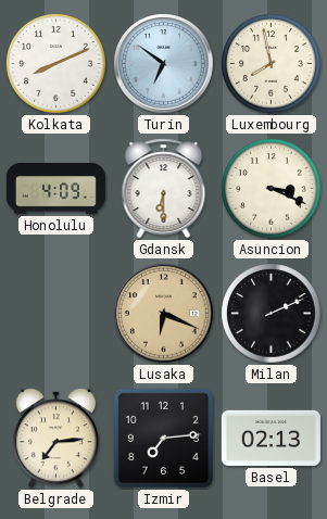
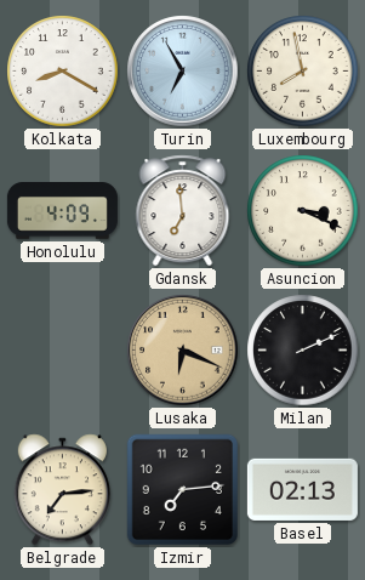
Kolkata: 8:11 -> 8:20
Turin: 6:51 -> 6:55
Gdansk: 6:30 -> 6:59
